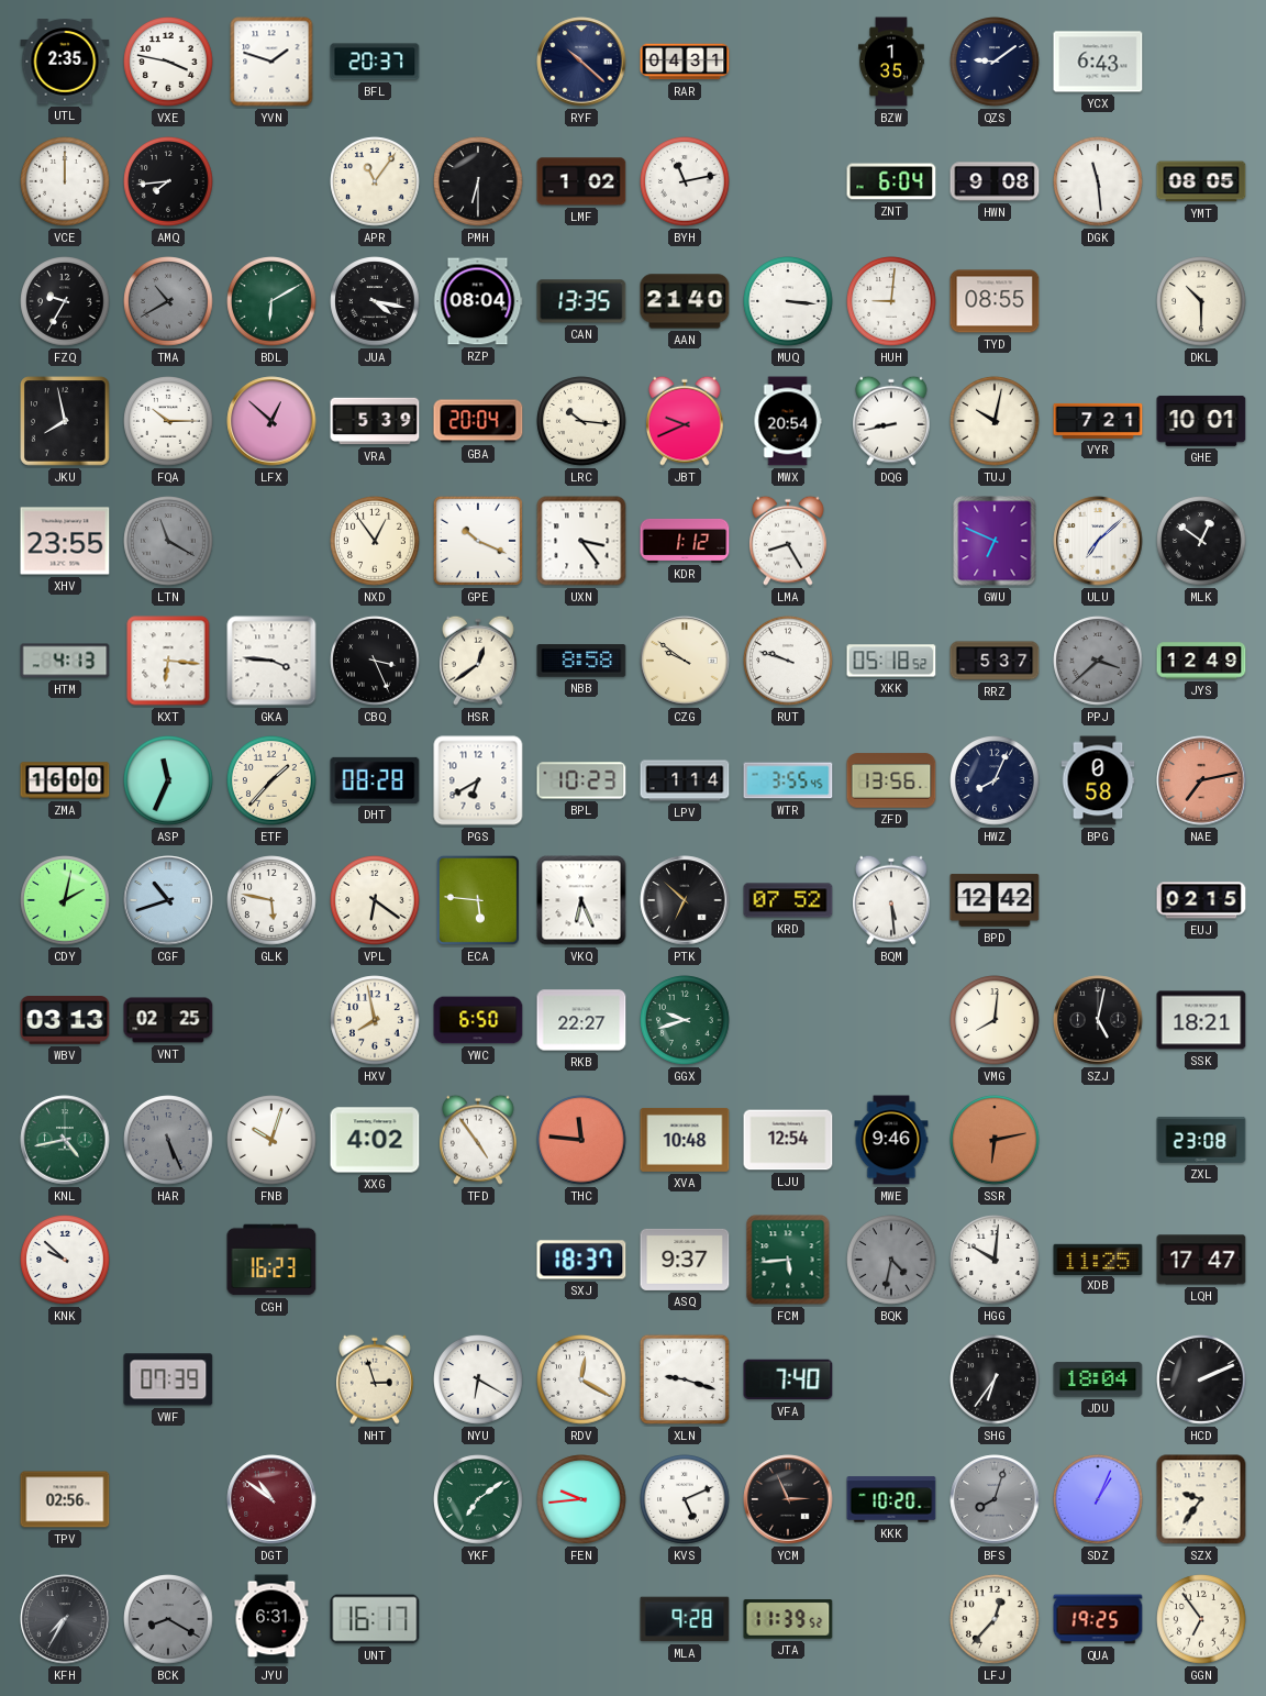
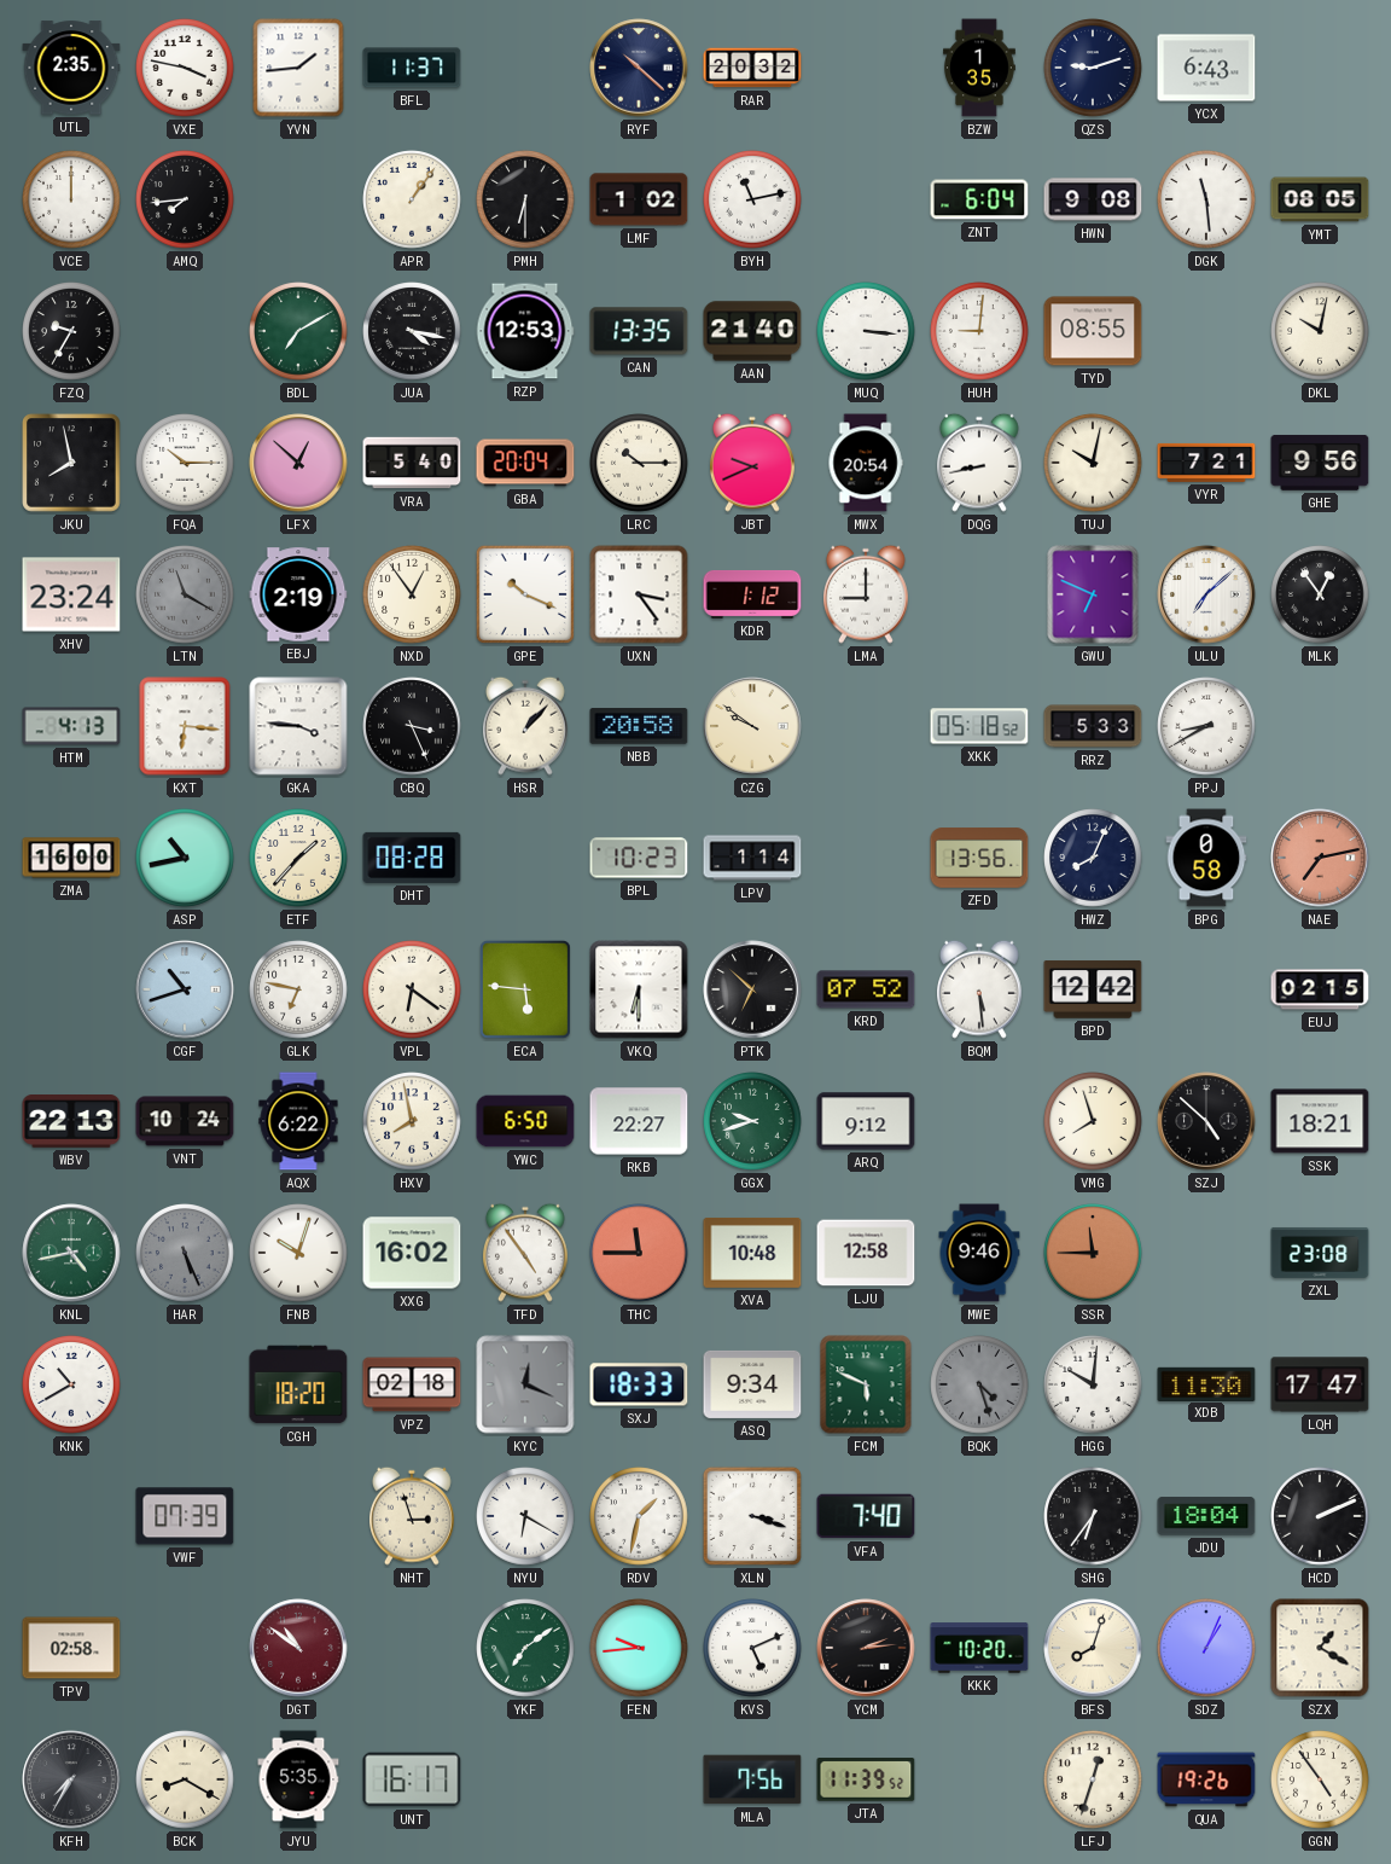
YVN: 1:48 -> 1:44
BFL: 20:37 -> 11:37
RAR: 04:31 -> 20:32
QZS: 9:09 -> 9:12
APR: 11:06 -> 1:06
TMA: 10:40 -> none
BDL: 6:10 -> 7:10
RZP: 08:04 -> 12:53
DKL: 10:30 -> 10:02
VRA: 5:39 -> 5:40
LRC: 10:16 -> 10:15
GHE: 10:01 -> 9:56
XHV: 23:55 -> 23:24
EBJ: none -> 2:19
LMA: 8:25 -> 9:00
MLK: 12:51 -> 12:54
HSR: 12:39 -> 1:07
NBB: 8:58 -> 20:58
RUT: 9:48 -> none
RRZ: 5:37 -> 5:33
PPJ: 3:38 -> 8:40
PPJ dial: grey -> white
JYS: 12:49 -> none
ASP: 11:34 -> 10:43
PGS: 6:40 -> none
WTR: 3:55 -> none
CDY: 2:02 -> none
GLK: 5:47 -> 6:47
VKQ: 6:26 -> 6:30
WBV: 03:13 -> 22:13
VNT: 02:25 -> 10:24
AQX: none -> 6:22
ARQ: none -> 9:12
VMG: 8:01 -> 7:57
SZJ: 5:02 -> 4:52
XXG: 4:02 -> 16:02
THC: 11:46 -> 11:45
LJU: 12:54 -> 12:58
SSR: 6:13 -> 11:45
KNK: 9:52 -> 10:40
CGH: 16:23 -> 18:20
VPZ: none -> 02:18
KYC: none -> 12:19
SXJ: 18:37 -> 18:33
ASQ: 9:37 -> 9:34
FCM: 5:44 -> 5:49
BQK: 4:32 -> 4:27
XDB: 11:25 -> 11:30
RDV: 12:20 -> 1:32
XLN: 9:18 -> 3:18
TPV: 02:56 -> 02:58
YCM: 2:56 -> 2:14
BFS dial: grey -> cream
SZX: 9:36 -> 1:20
BCK dial: grey -> cream
JYU: 6:31 -> 5:35
MLA: 9:28 -> 7:56
LFJ: 12:37 -> 12:33
QUA: 19:25 -> 19:26
GGN: 6:54 -> 4:54
